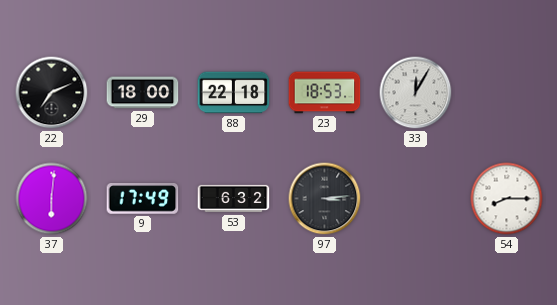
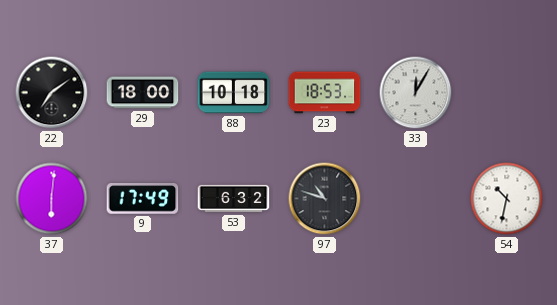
22: 7:11 -> 7:09
88: 22:18 -> 10:18
97: 3:14 -> 10:48
54: 8:15 -> 10:32
